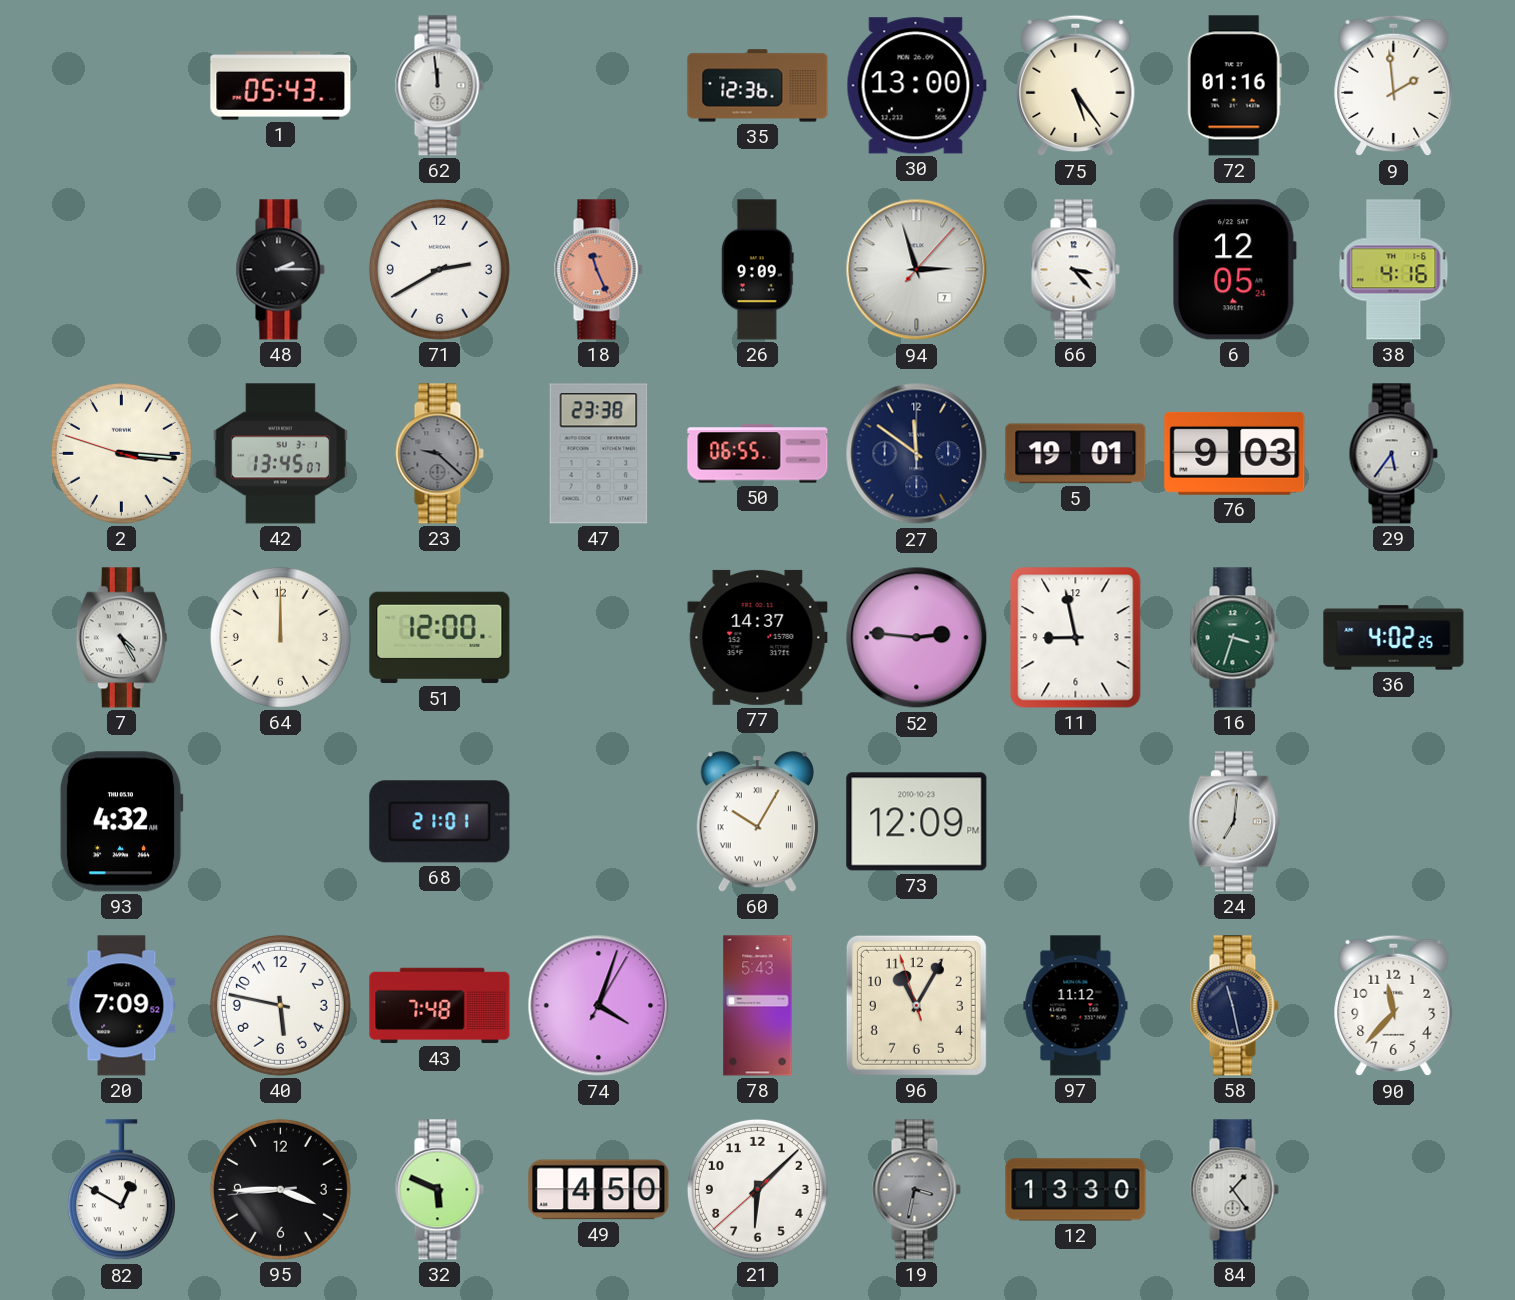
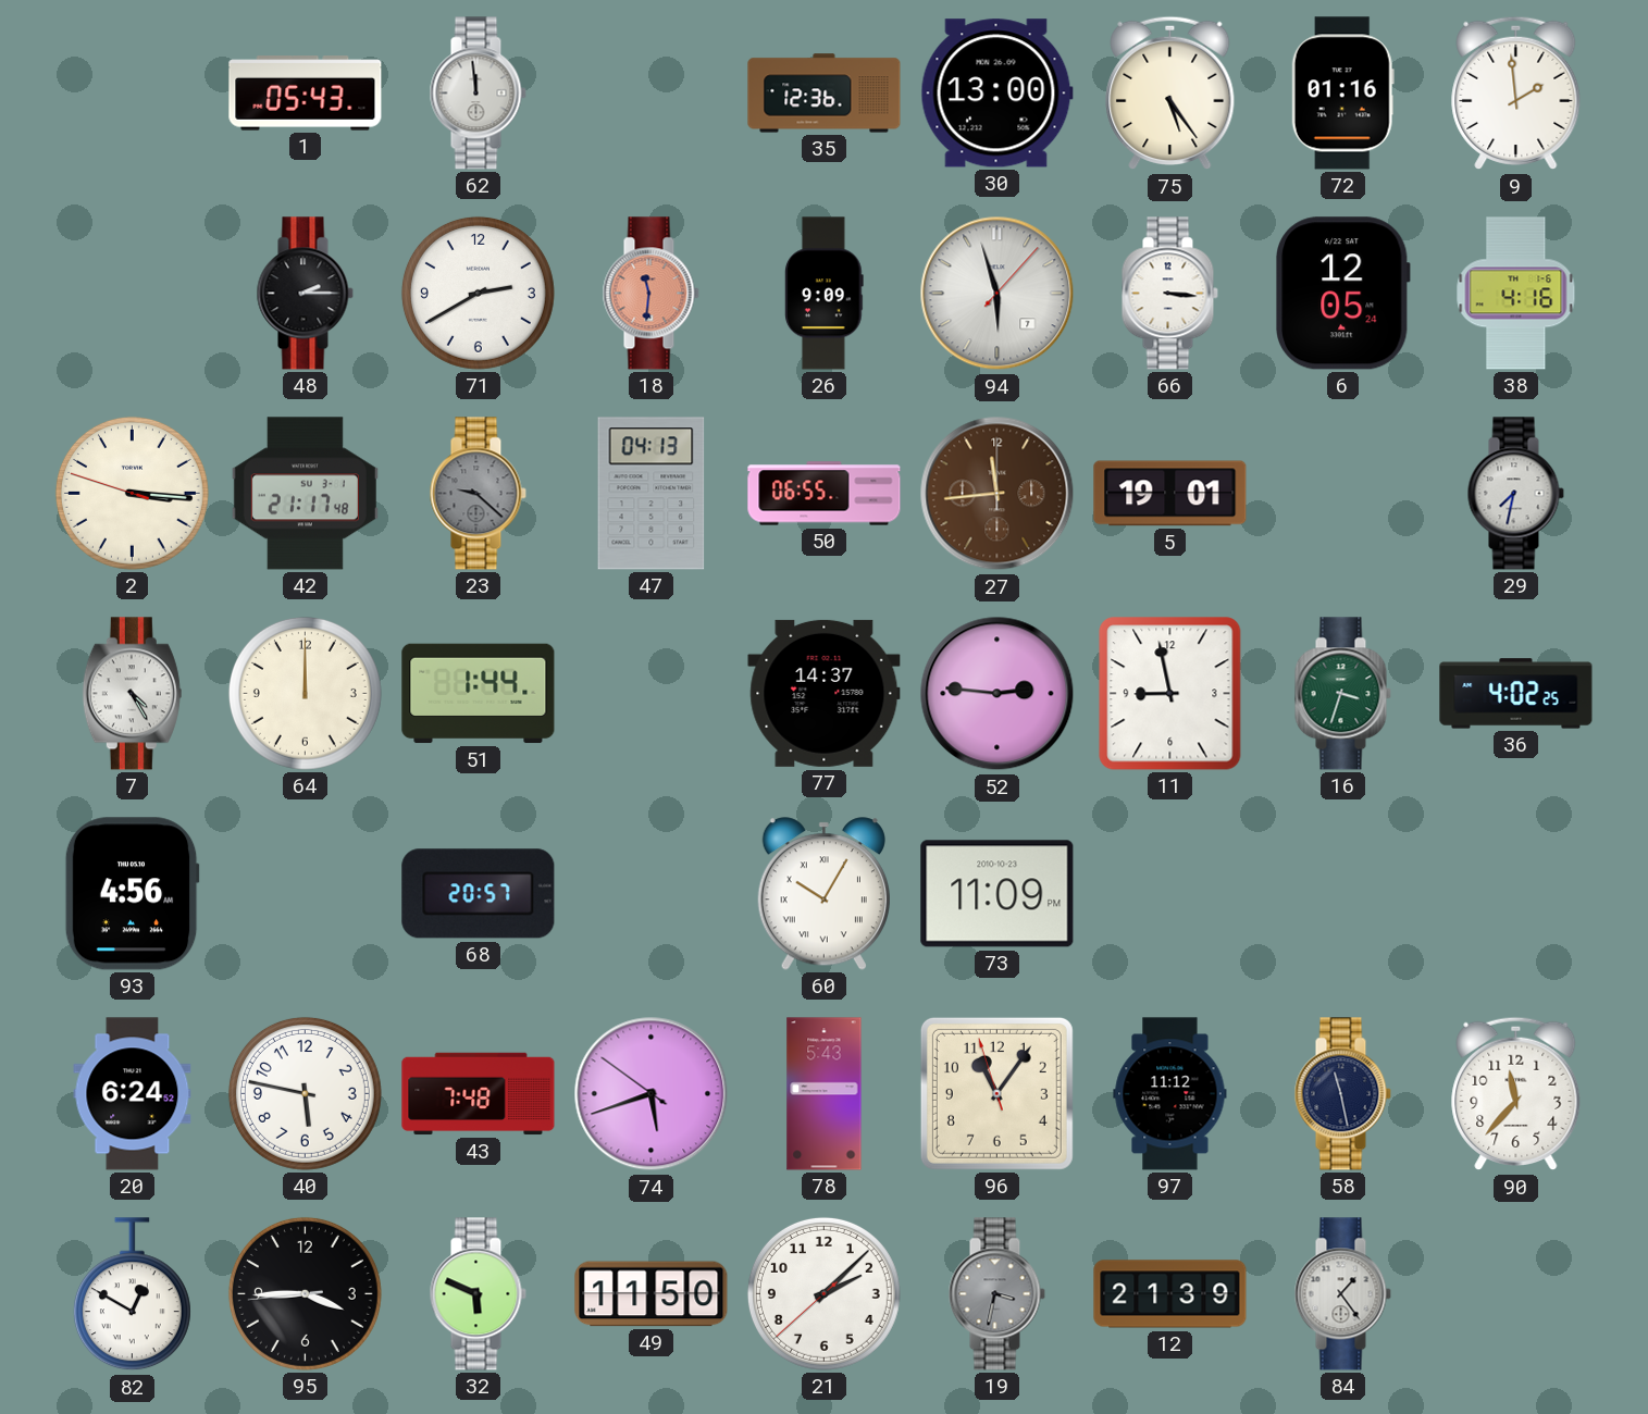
18: 11:26 -> 11:31
94: 2:57 -> 5:57
66: 3:23 -> 3:16
42: 13:45 -> 21:17
47: 23:38 -> 04:13
27: 11:51 -> 11:44
27 dial: navy -> brown
76: 9:03 -> none
29: 5:36 -> 7:32
51: 12:00 -> 1:44
93: 4:32 -> 4:56
68: 21:01 -> 20:57
73: 12:09 -> 11:09
24: 7:01 -> none
20: 7:09 -> 6:24
74: 4:03 -> 5:41
96: 11:04 -> 11:05
49: 4:50 -> 11:50
21: 6:07 -> 2:07
12: 13:30 -> 21:39
